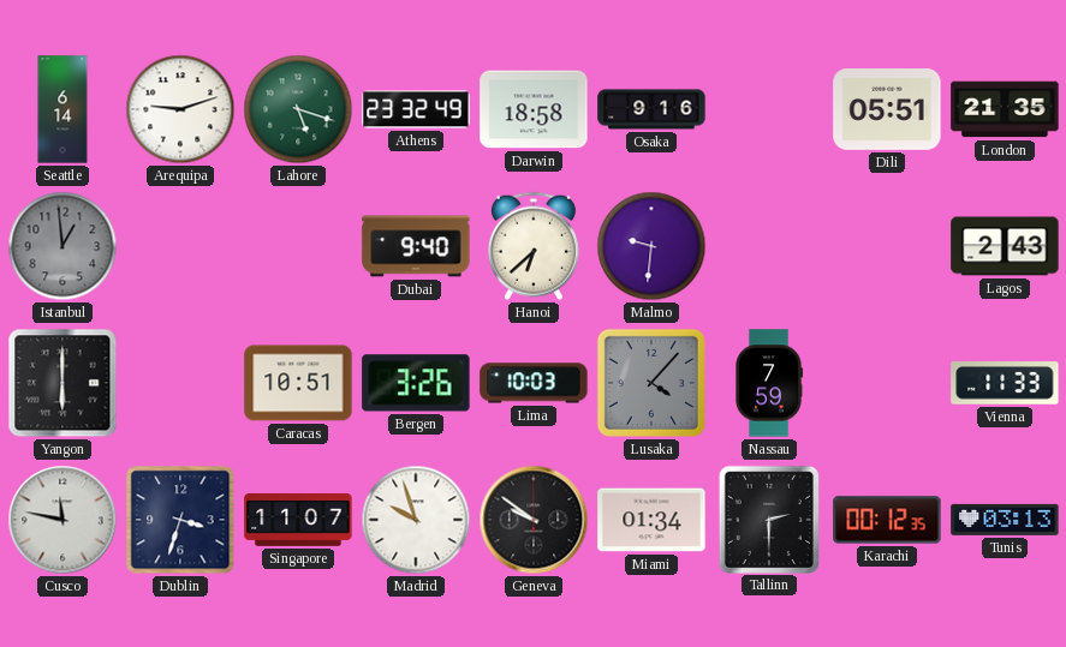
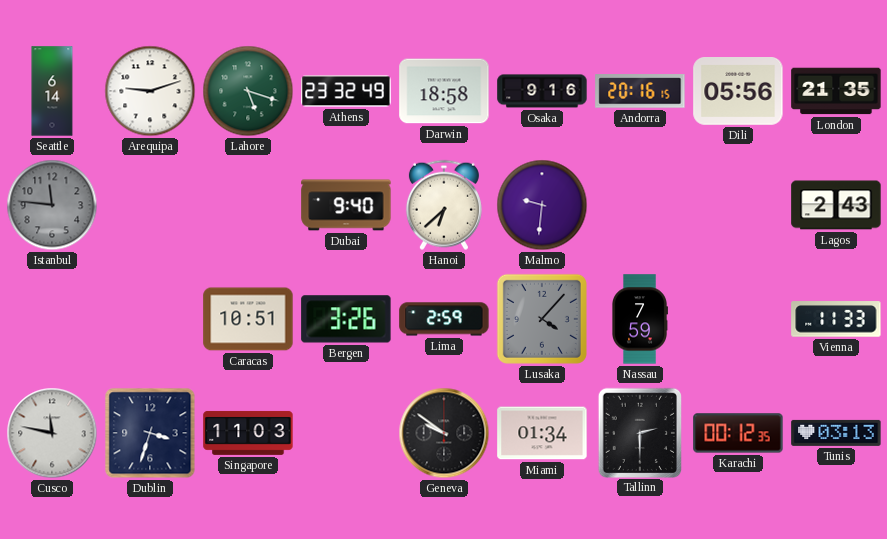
Andorra: none -> 20:16
Dili: 05:51 -> 05:56
Istanbul: 12:59 -> 11:46
Yangon: 6:00 -> none
Lima: 10:03 -> 2:59
Singapore: 11:07 -> 11:03
Madrid: 9:57 -> none
